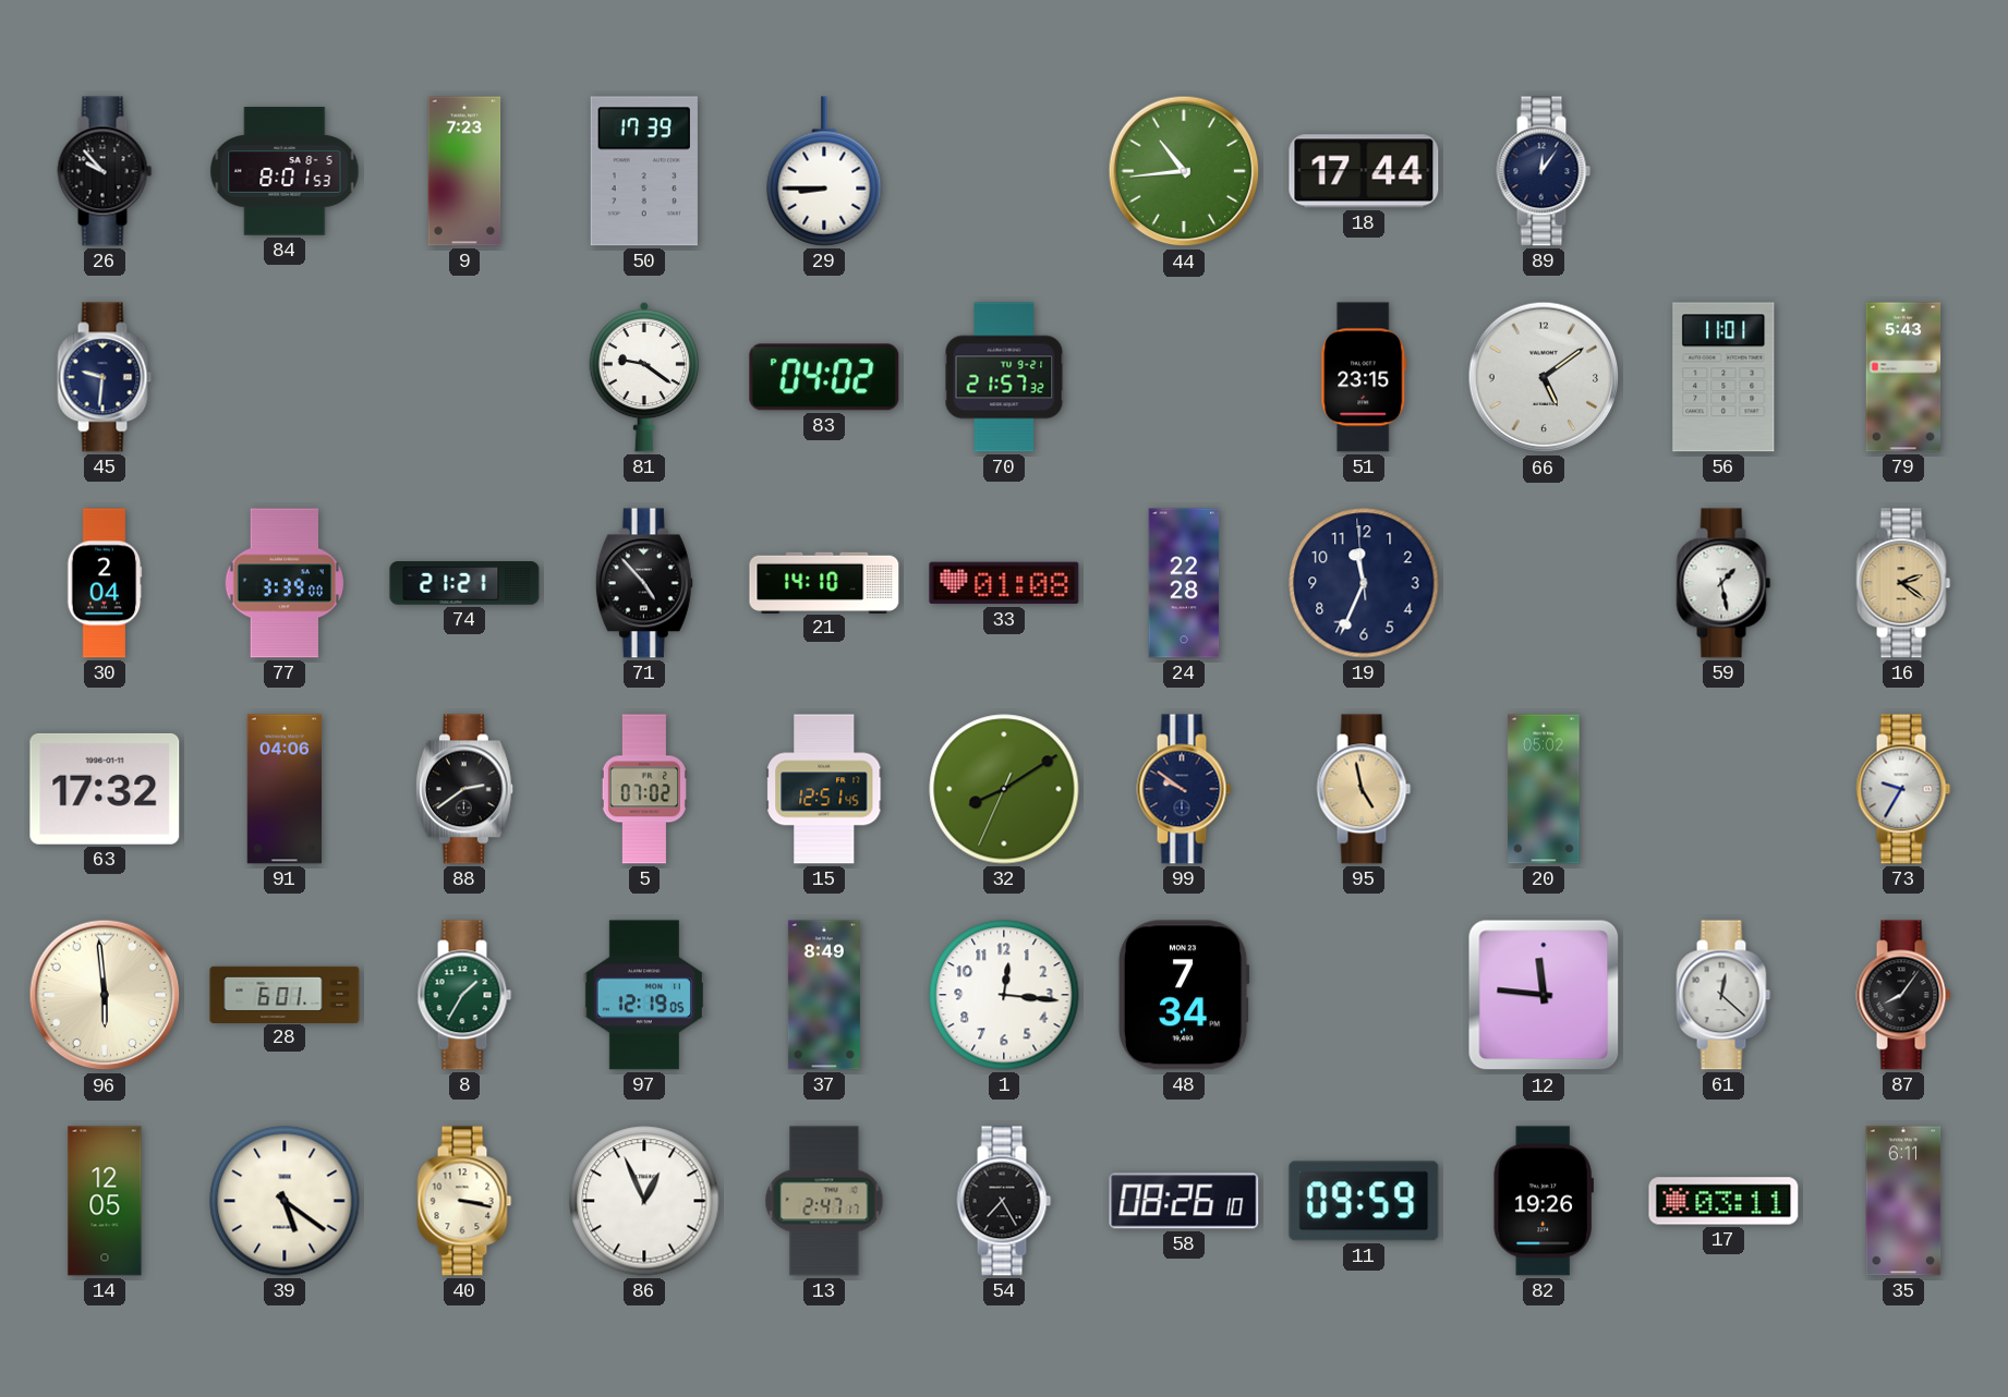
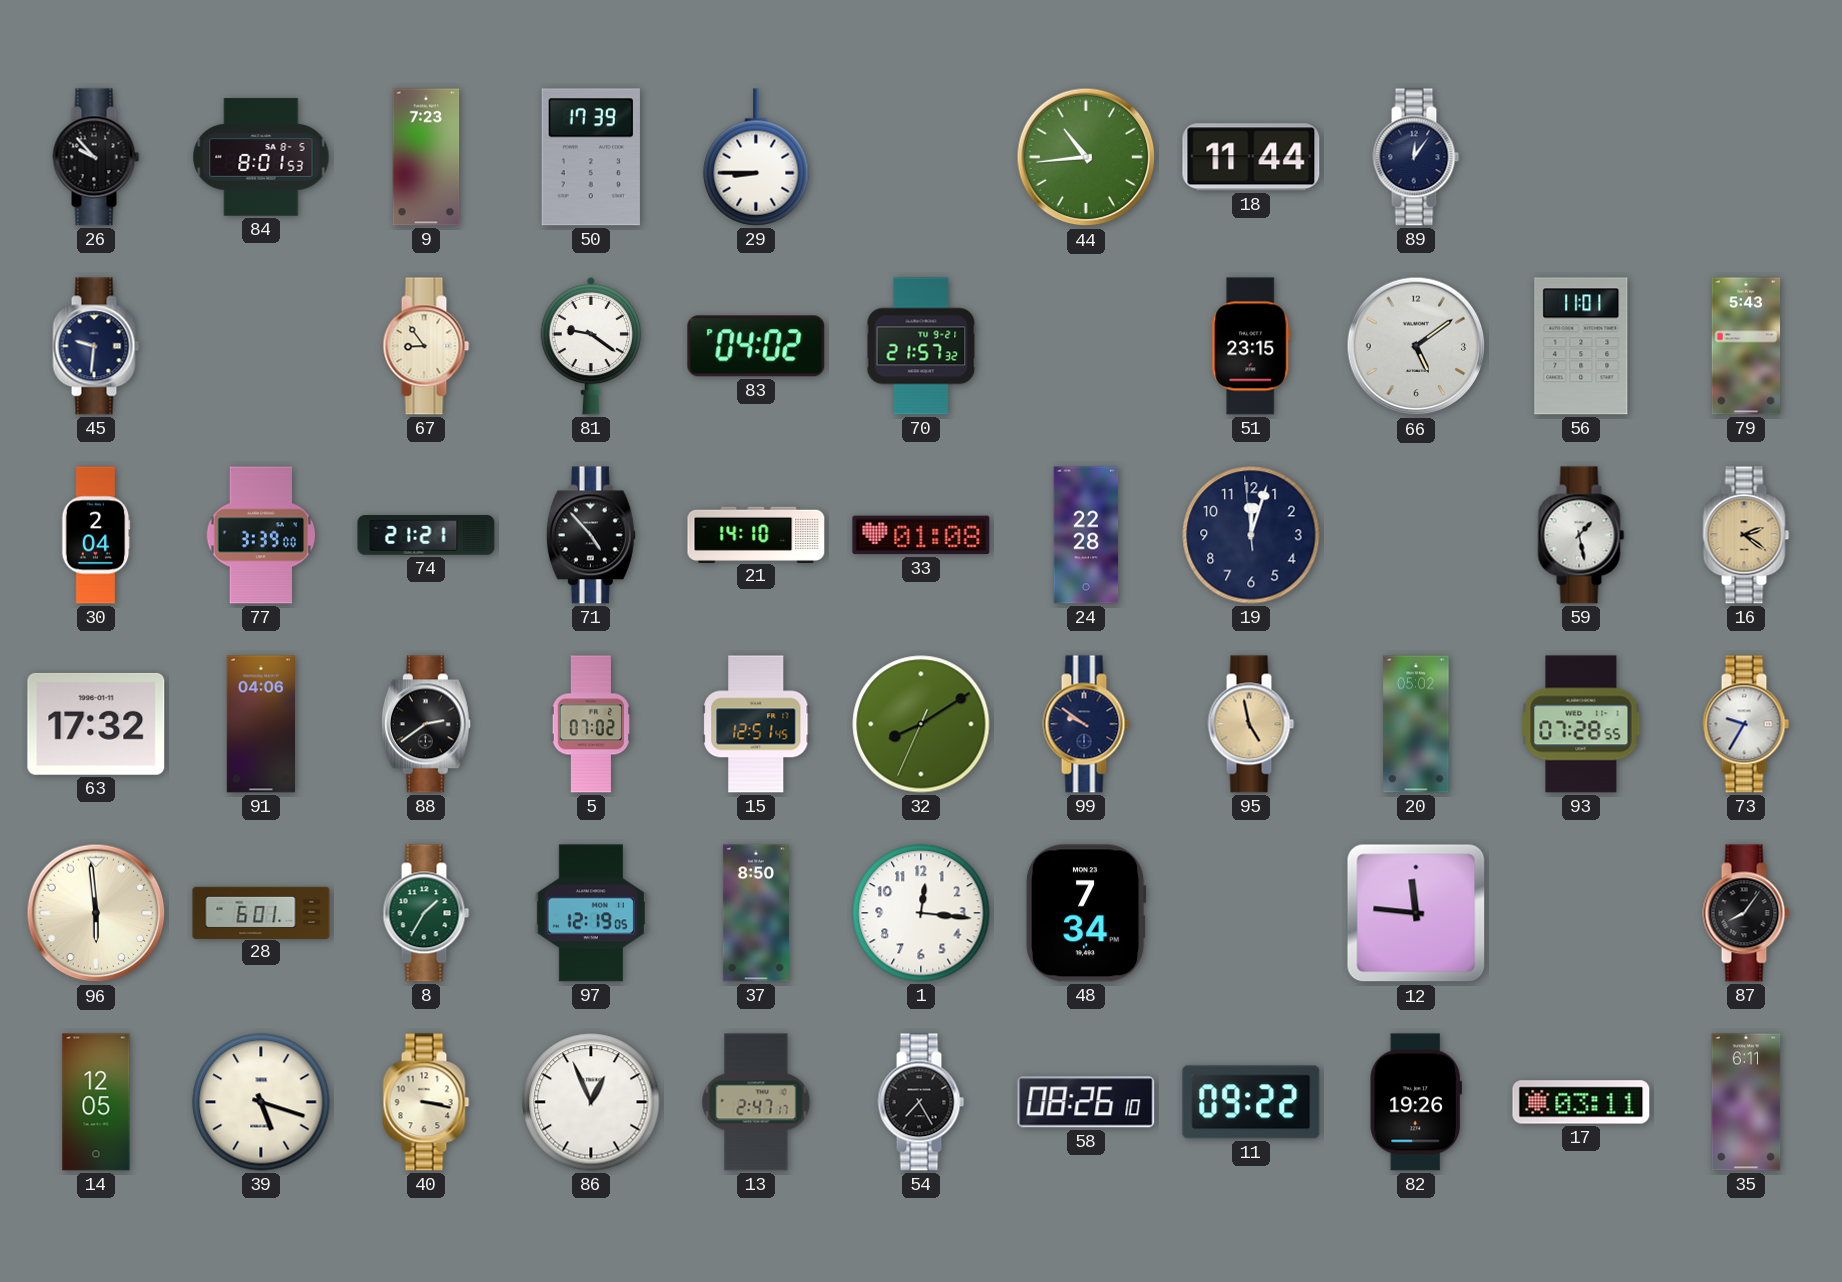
18: 17:44 -> 11:44
67: none -> 8:54
19: 11:33 -> 12:02
93: none -> 07:28
37: 8:49 -> 8:50
61: 12:22 -> none
39: 5:21 -> 5:18
11: 09:59 -> 09:22
